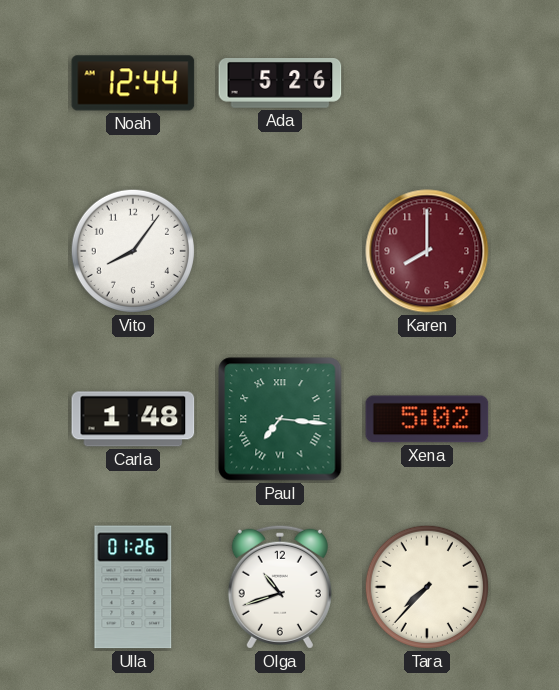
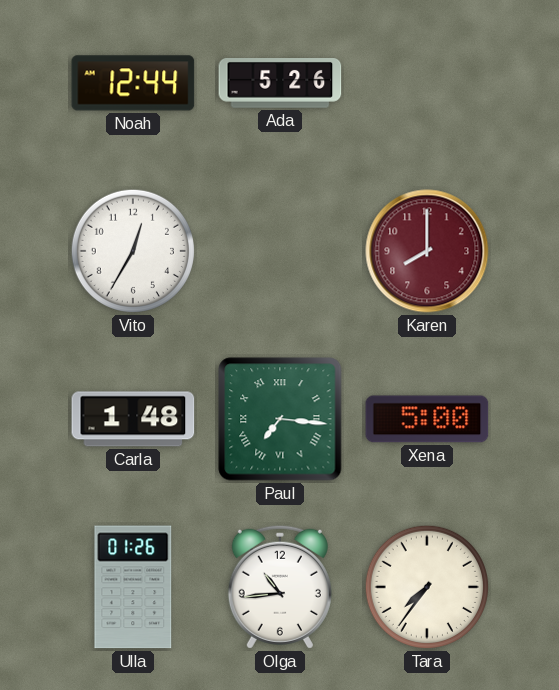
Vito: 8:06 -> 12:35
Xena: 5:02 -> 5:00
Olga: 10:42 -> 10:44
Tara: 7:37 -> 7:36
